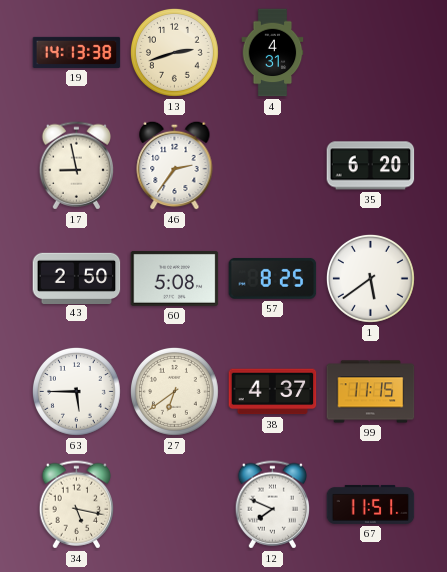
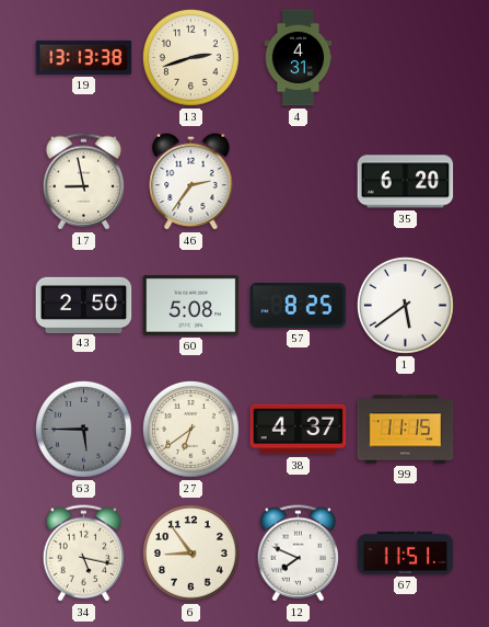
19: 14:13 -> 13:13
63 dial: white -> grey
6: none -> 8:54
